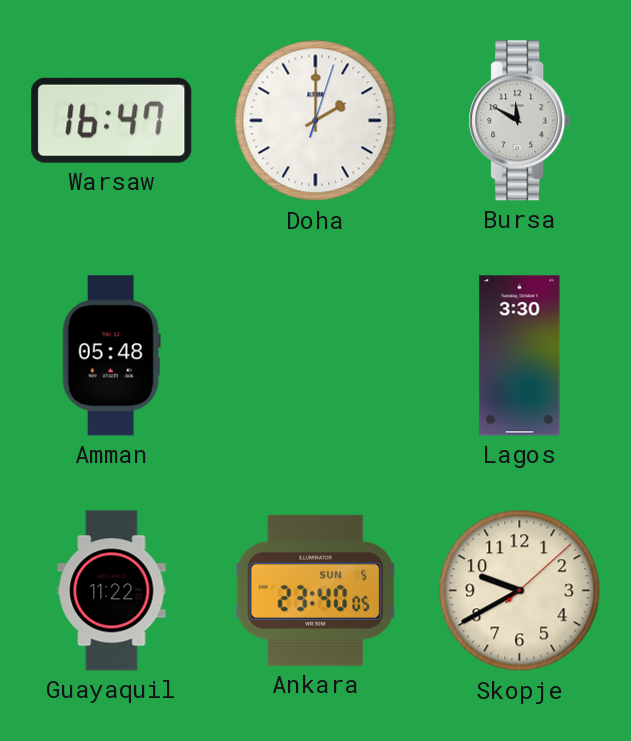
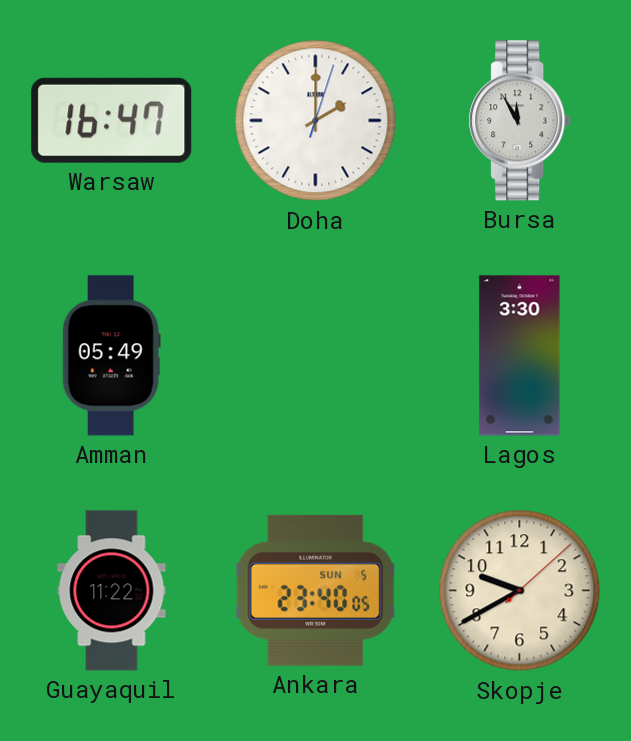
Bursa: 11:50 -> 11:55
Amman: 05:48 -> 05:49
